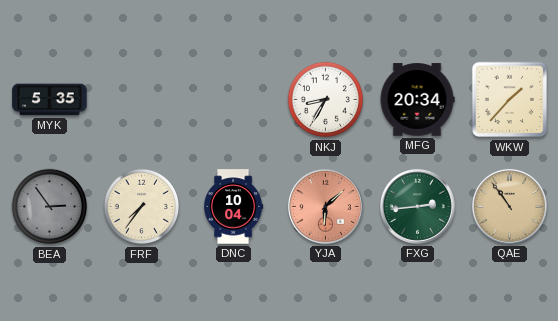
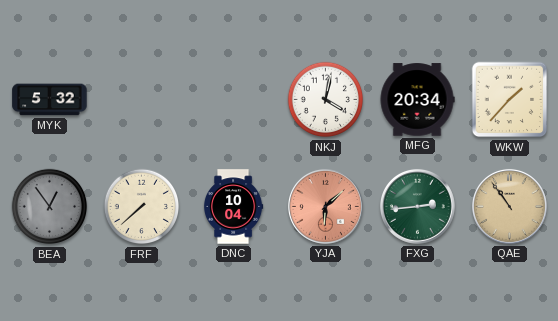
MYK: 5:35 -> 5:32
NKJ: 8:35 -> 4:02
BEA: 2:54 -> 12:54
FRF: 7:36 -> 7:38
